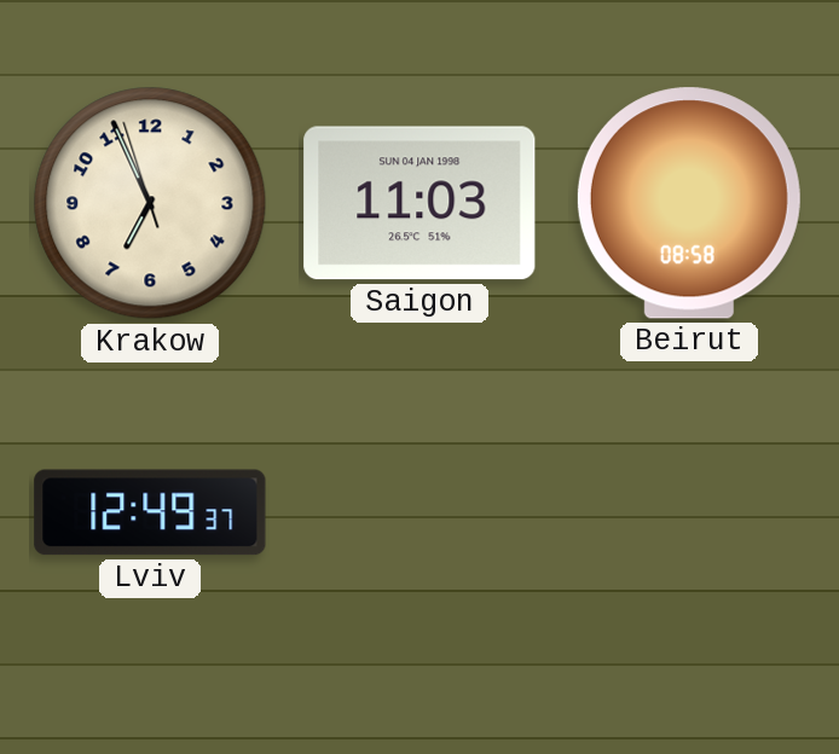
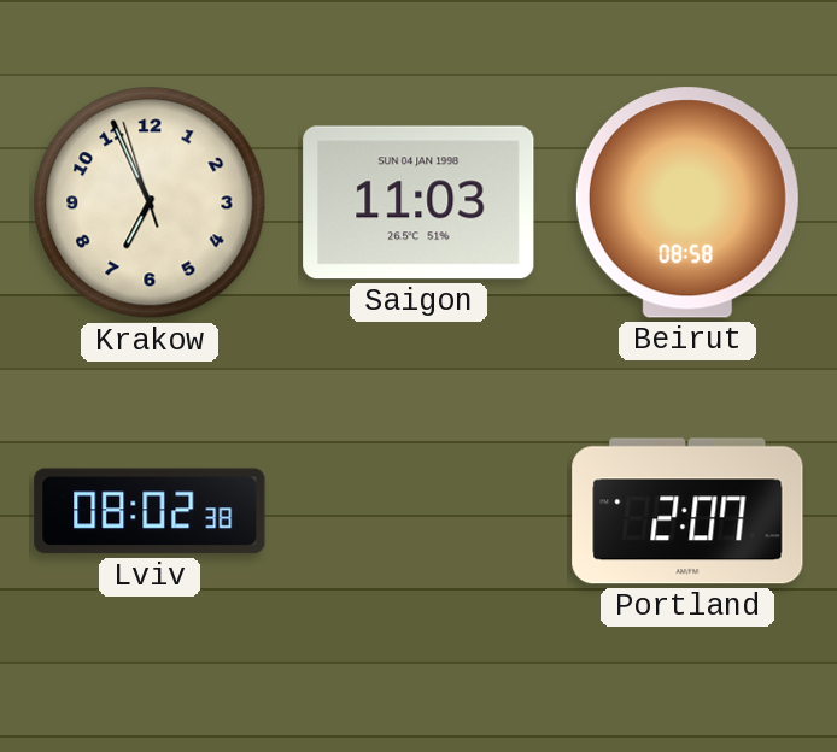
Lviv: 12:49 -> 08:02
Portland: none -> 2:07
